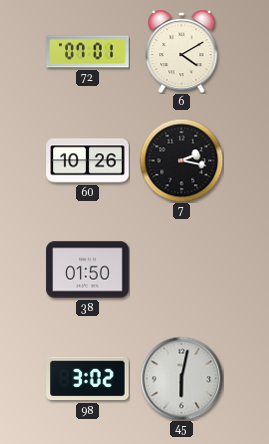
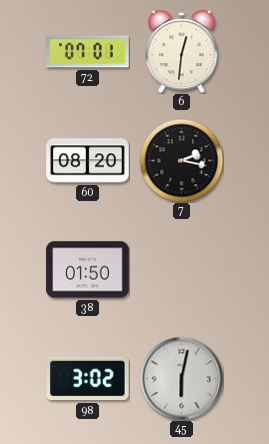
6: 4:10 -> 12:31
60: 10:26 -> 08:20
